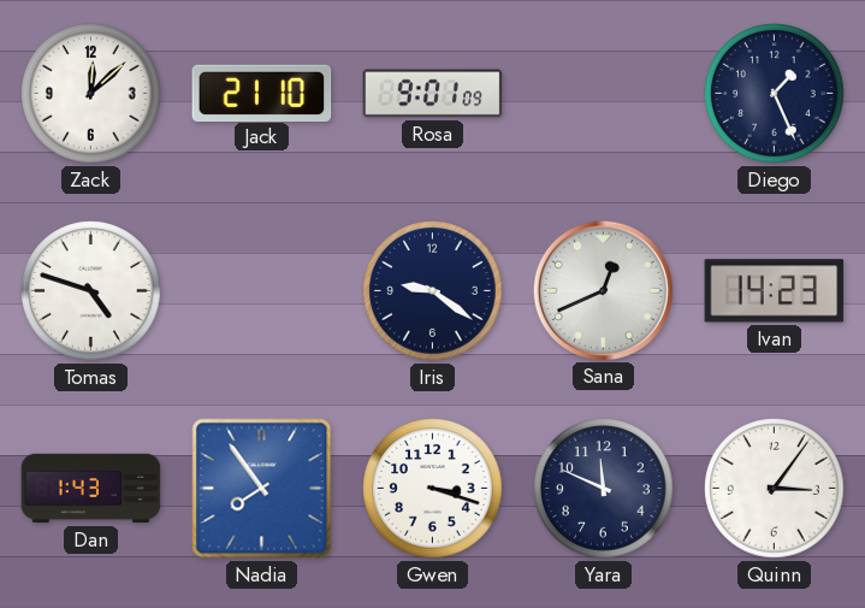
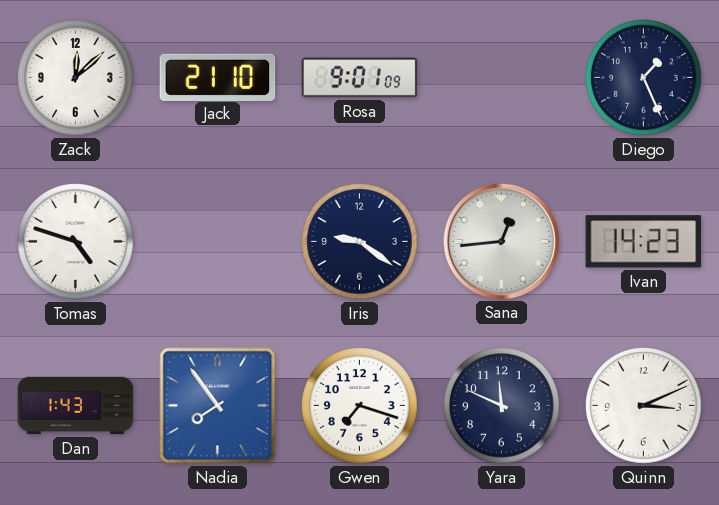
Sana: 12:41 -> 12:44
Gwen: 3:18 -> 7:18
Quinn: 3:06 -> 3:11
